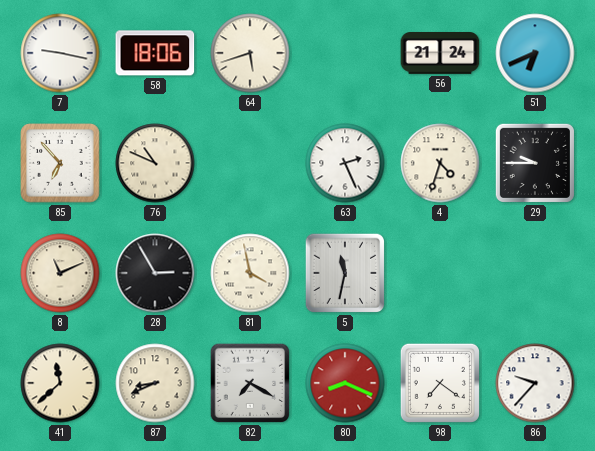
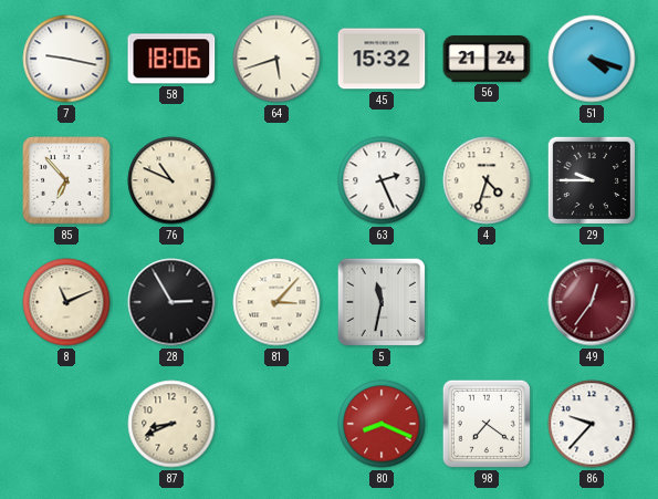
45: none -> 15:32
51: 6:41 -> 4:18
81: 3:58 -> 3:07
49: none -> 12:36
41: 11:38 -> none
82: 7:20 -> none
